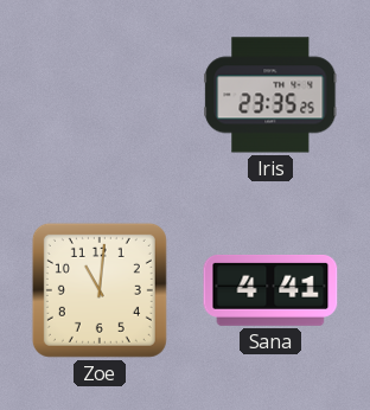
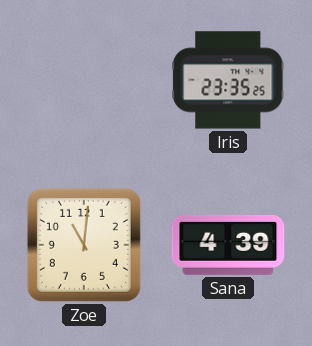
Sana: 4:41 -> 4:39
